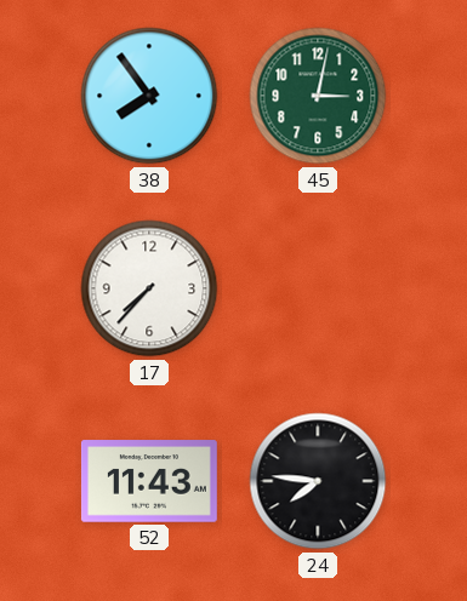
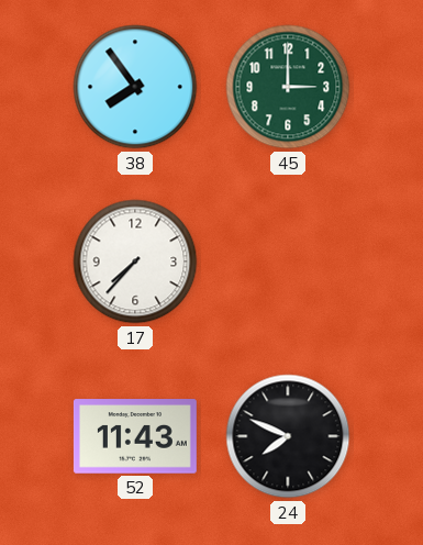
45: 3:02 -> 3:00
24: 7:46 -> 7:49
